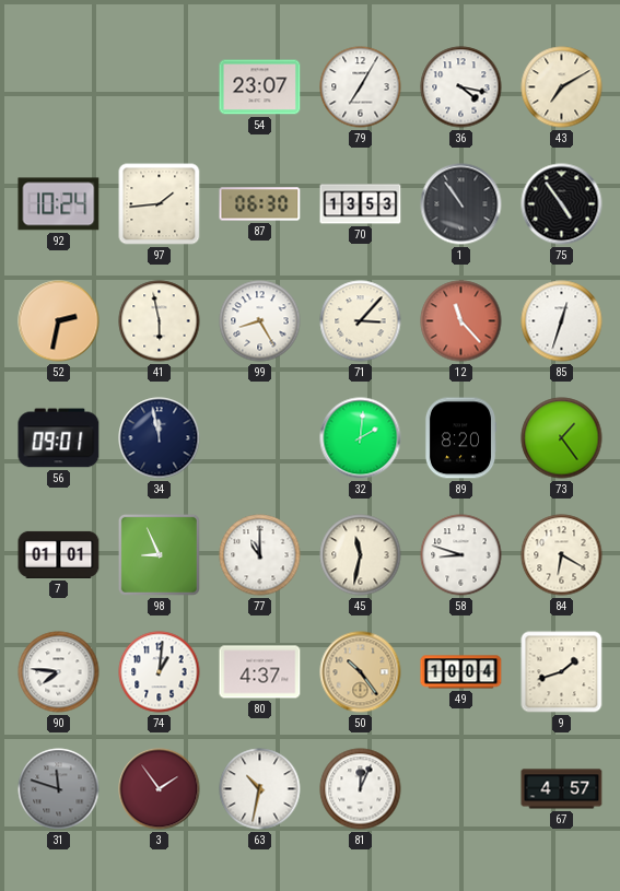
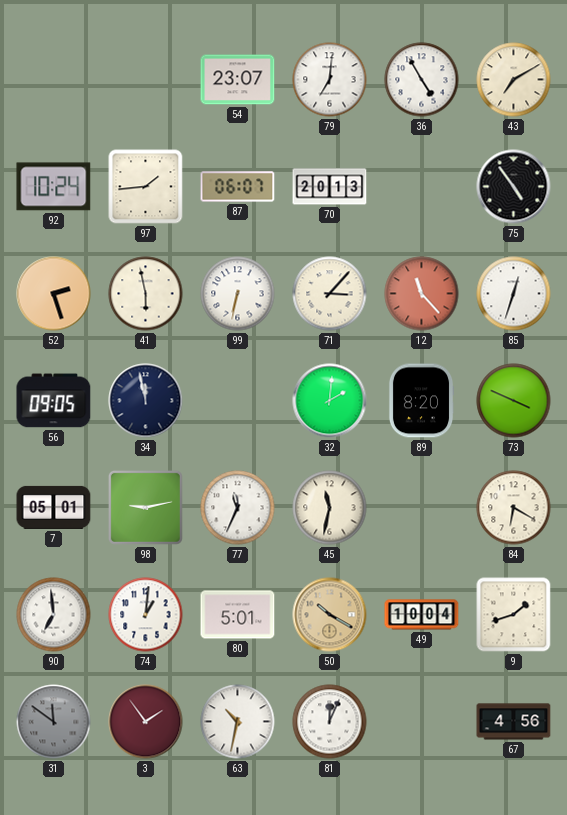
79: 7:05 -> 7:01
36: 4:17 -> 4:55
87: 06:30 -> 06:07
70: 13:53 -> 20:13
1: 10:54 -> none
52: 2:32 -> 2:27
99: 8:25 -> 6:32
56: 09:01 -> 09:05
73: 1:24 -> 3:49
7: 01:01 -> 05:01
98: 8:56 -> 9:13
77: 11:00 -> 11:34
58: 8:48 -> none
90: 7:46 -> 6:59
80: 4:37 -> 5:01
50: 10:24 -> 10:20
31: 11:48 -> 11:51
67: 4:57 -> 4:56
